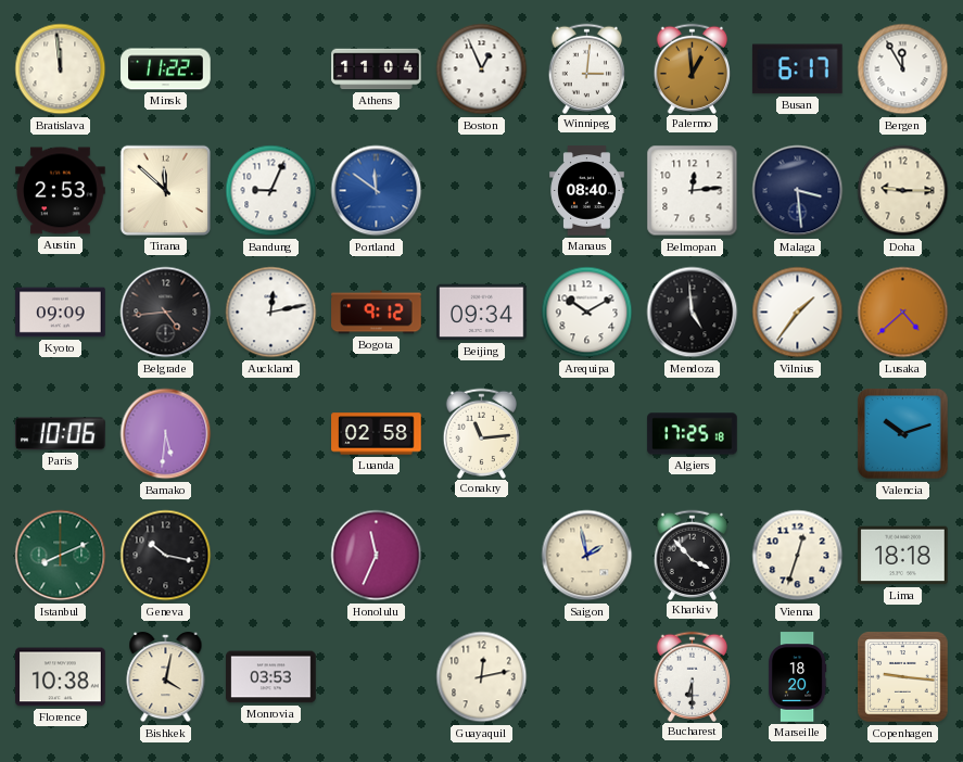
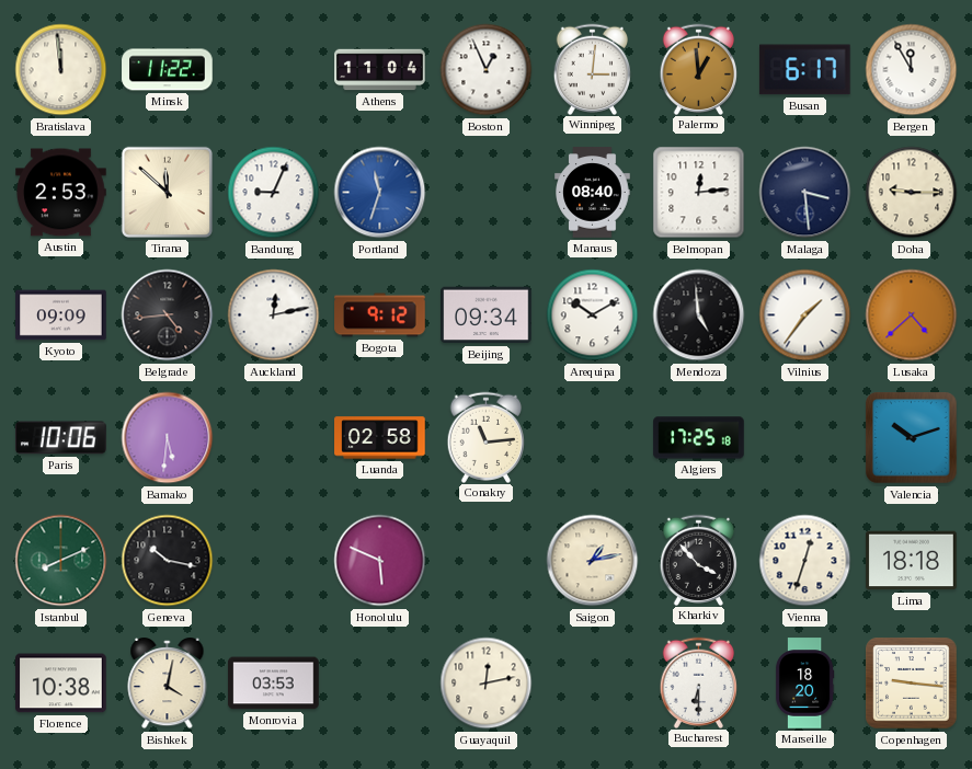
Portland: 11:51 -> 11:33
Honolulu: 11:34 -> 5:49
Saigon: 1:58 -> 1:13
